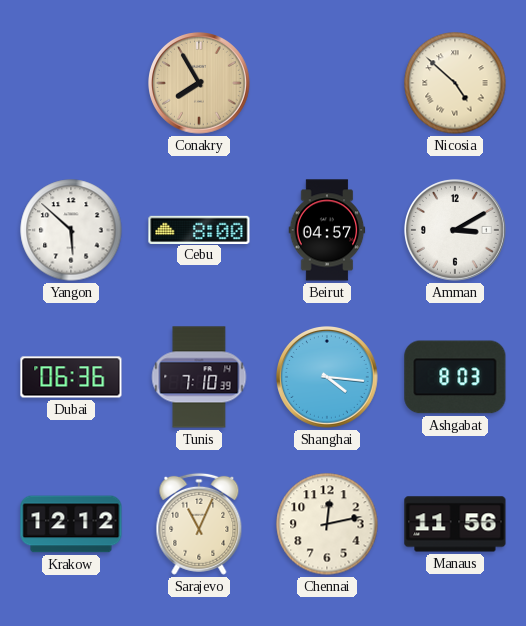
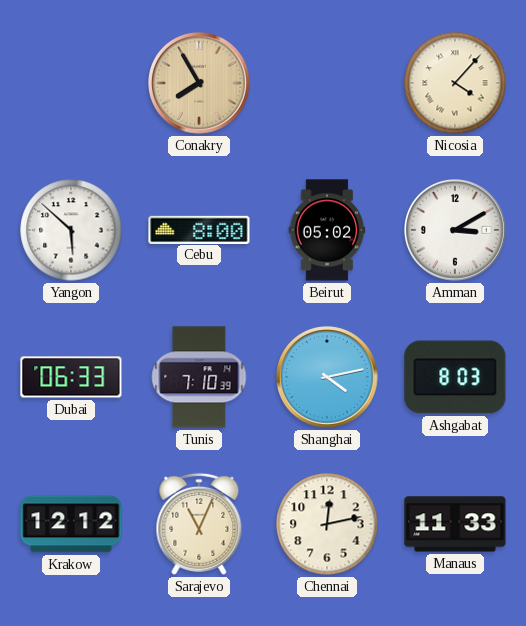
Nicosia: 4:52 -> 4:07
Beirut: 04:57 -> 05:02
Dubai: 06:36 -> 06:33
Shanghai: 4:16 -> 4:13
Manaus: 11:56 -> 11:33
